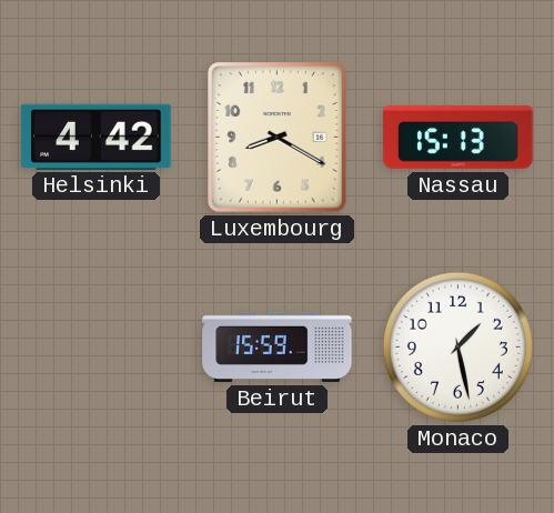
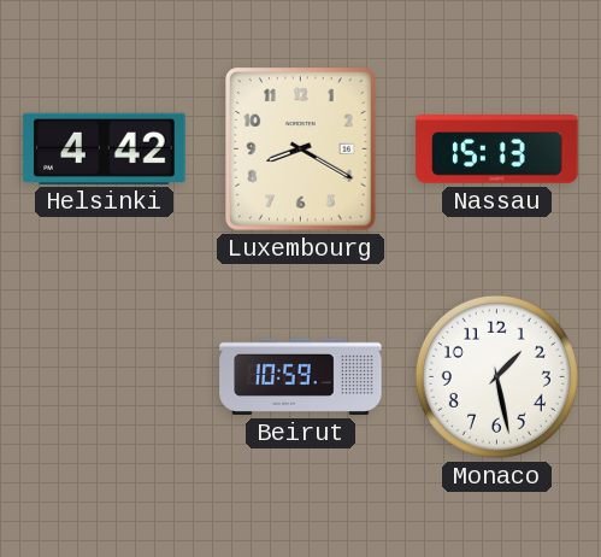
Beirut: 15:59 -> 10:59
